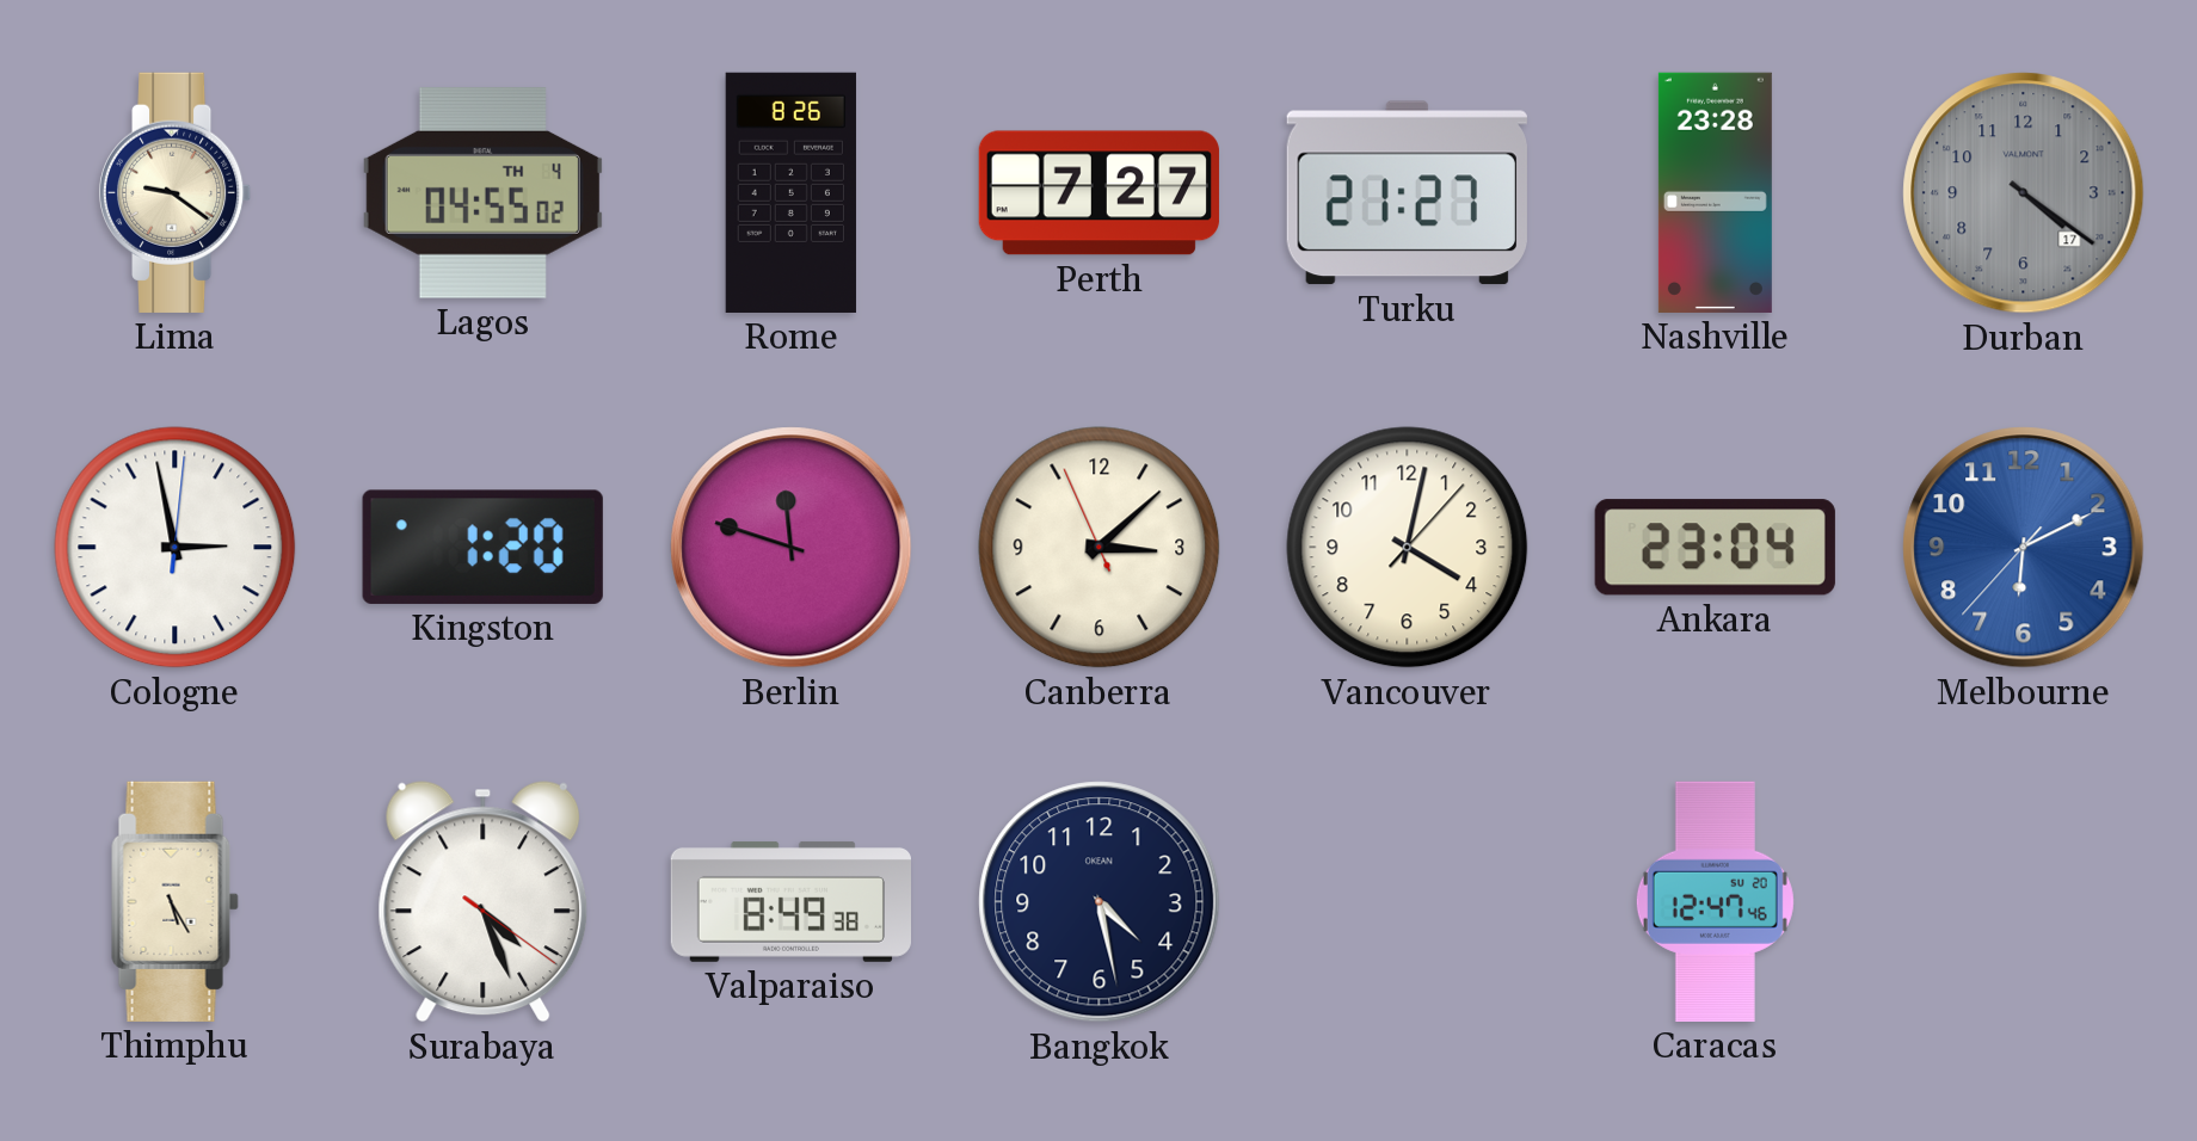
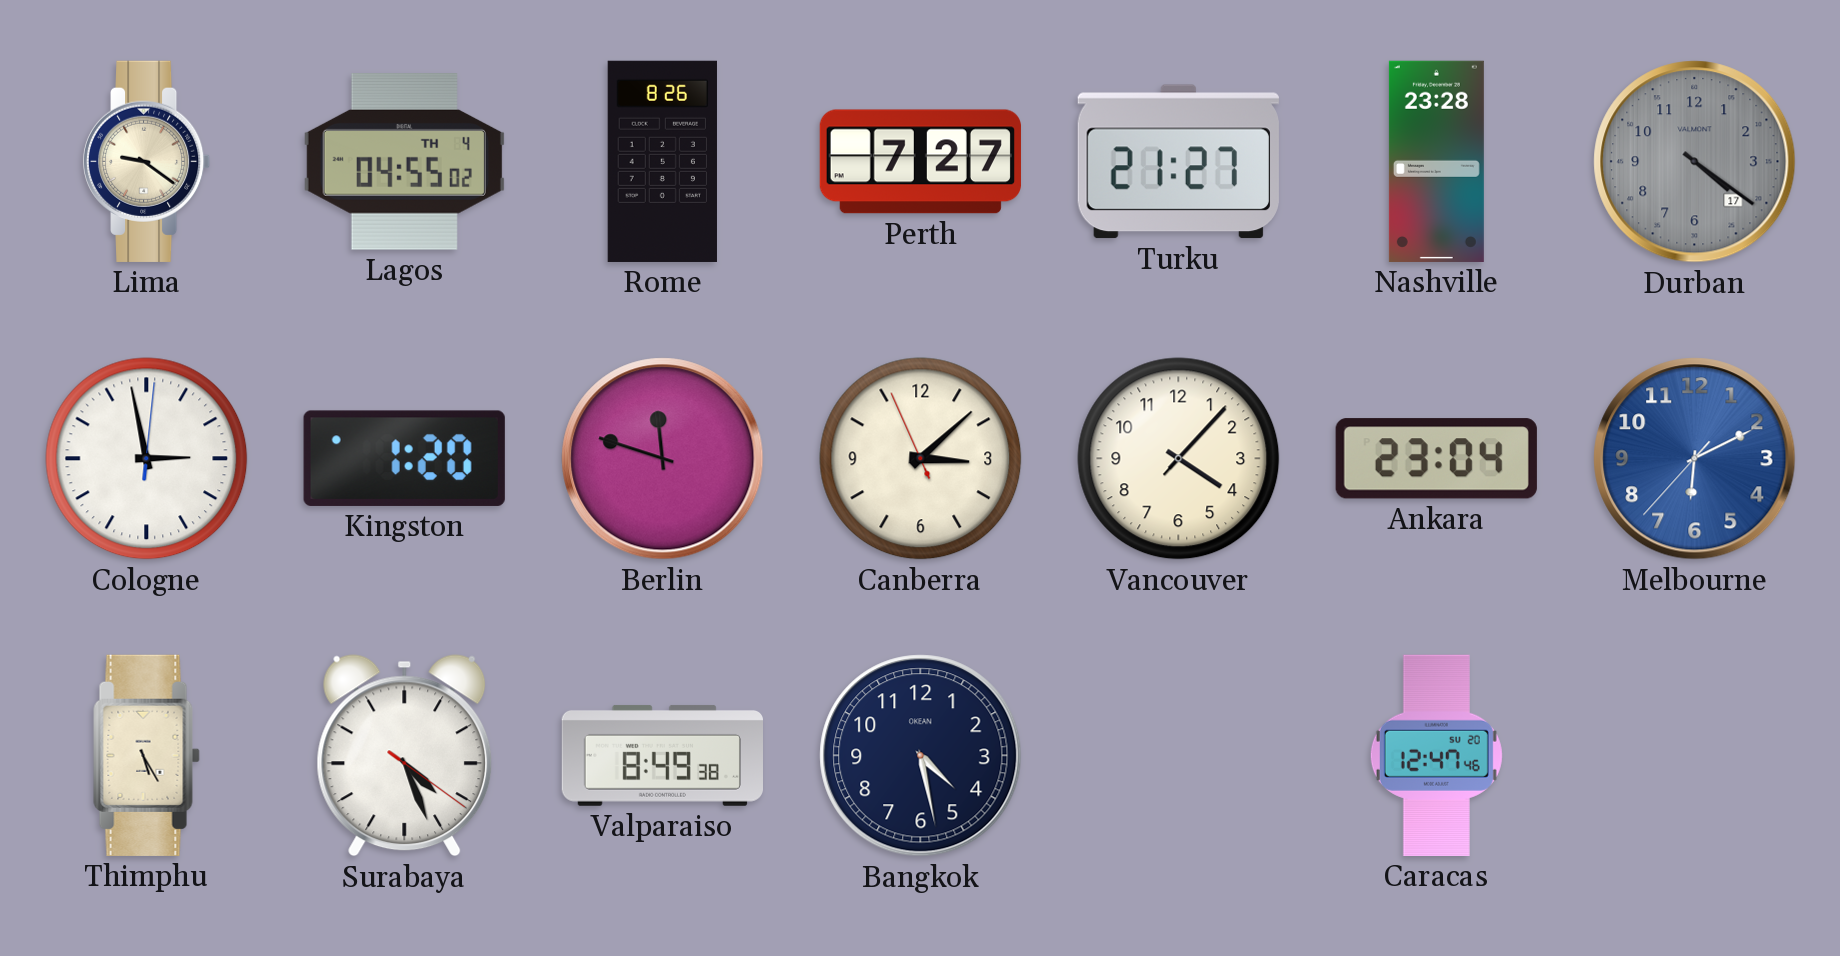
Vancouver: 4:02 -> 4:07
